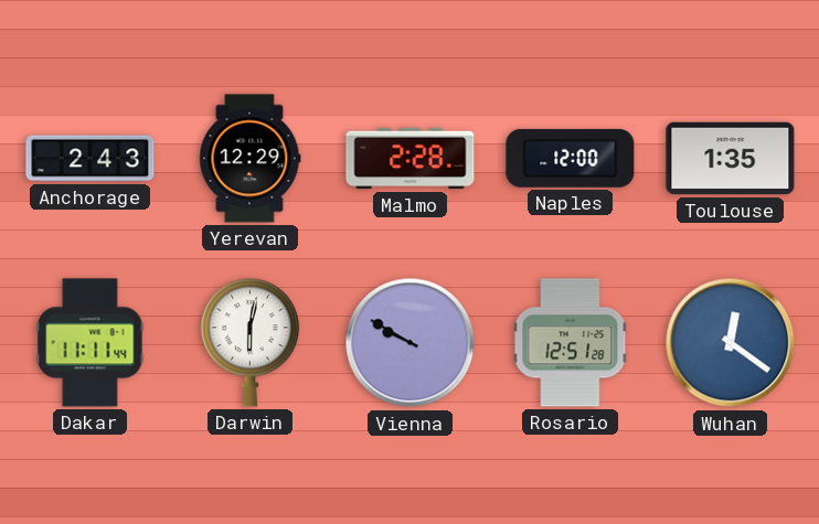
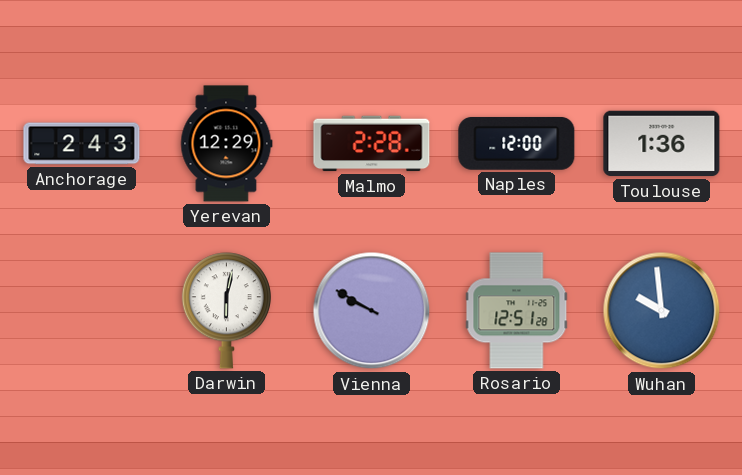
Toulouse: 1:35 -> 1:36
Dakar: 11:11 -> none
Wuhan: 12:21 -> 9:59
